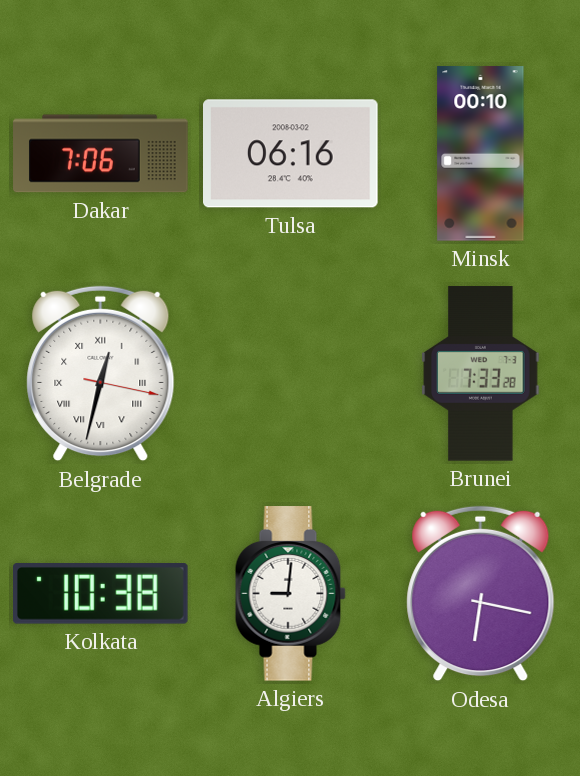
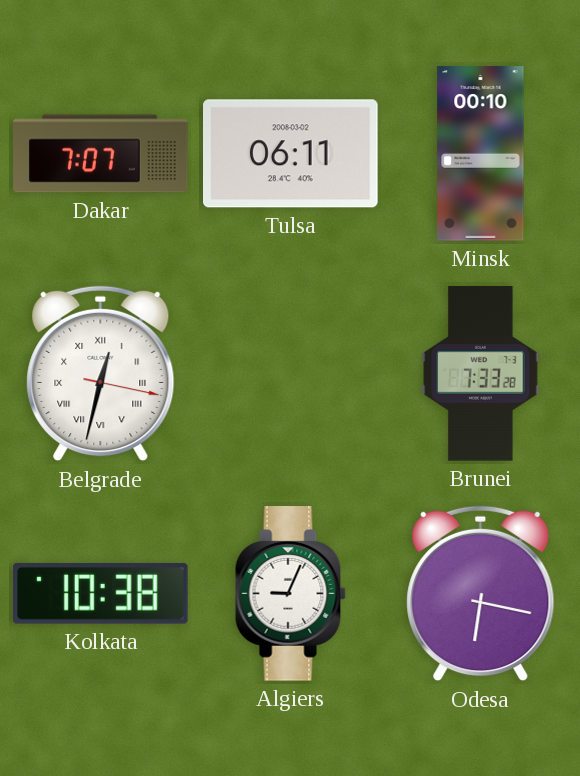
Dakar: 7:06 -> 7:07
Tulsa: 06:16 -> 06:11
Algiers: 9:01 -> 9:04
